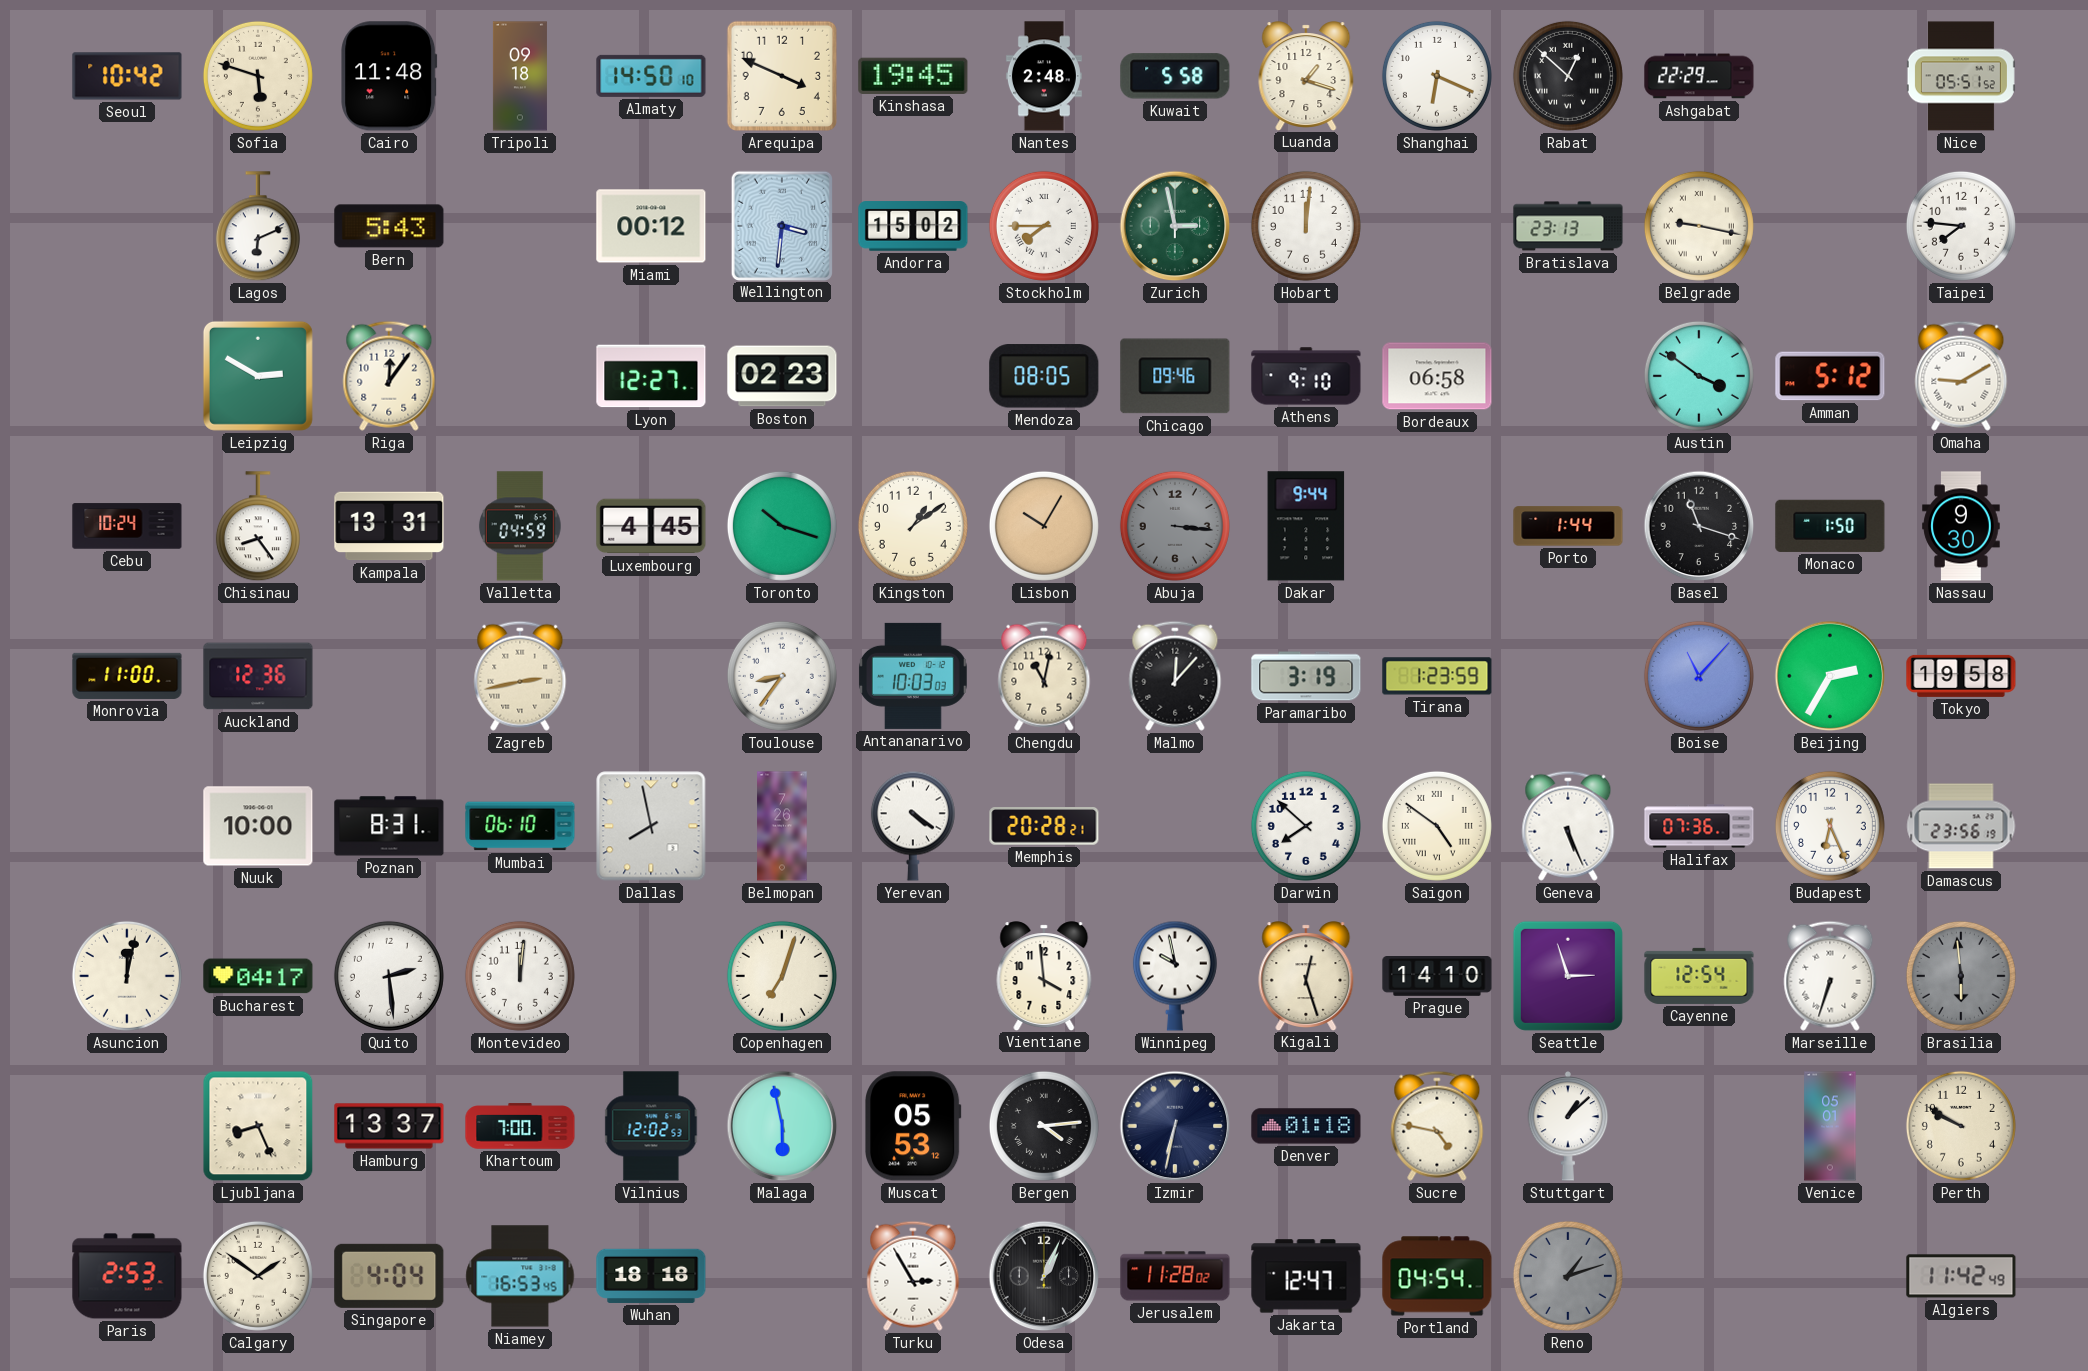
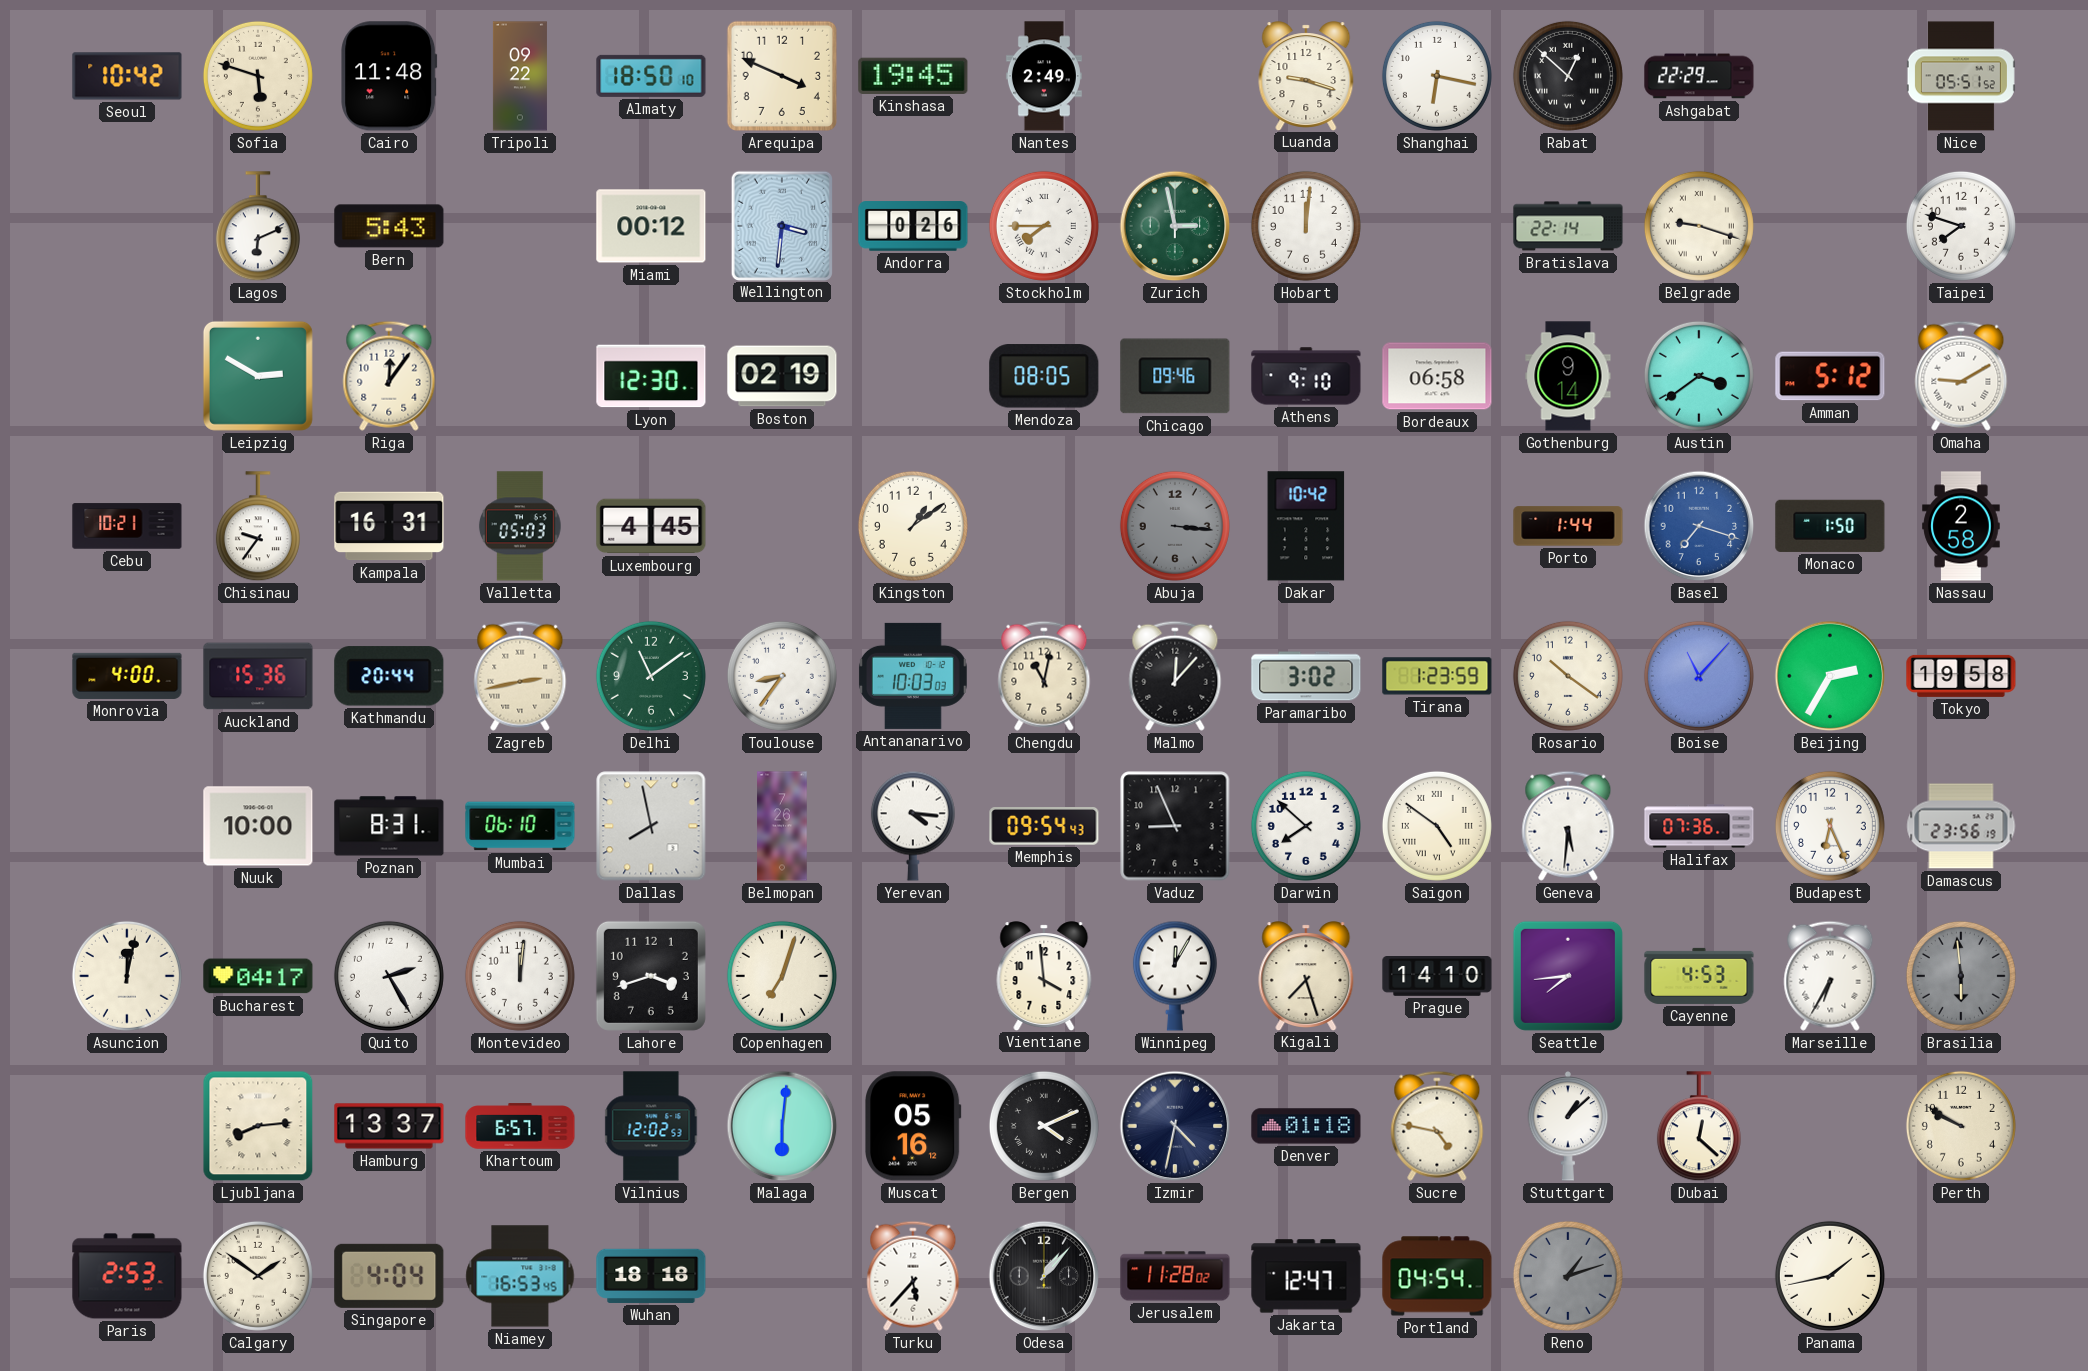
Tripoli: 09:18 -> 09:22
Almaty: 14:50 -> 18:50
Nantes: 2:48 -> 2:49
Kuwait: 5:58 -> none
Luanda: 1:18 -> 9:18
Shanghai: 6:19 -> 6:17
Andorra: 15:02 -> 0:26
Bratislava: 23:13 -> 22:14
Belgrade: 9:17 -> 9:18
Taipei: 7:46 -> 7:48
Lyon: 12:27 -> 12:30
Boston: 02:23 -> 02:19
Gothenburg: none -> 9:14
Austin: 3:51 -> 3:39
Cebu: 10:24 -> 10:21
Chisinau: 8:24 -> 9:36
Kampala: 13:31 -> 16:31
Valletta: 04:59 -> 05:03
Toronto: 10:18 -> none
Lisbon: 10:05 -> none
Dakar: 9:44 -> 10:42
Basel: 11:18 -> 7:18
Basel dial: black -> blue
Nassau: 9:30 -> 2:58
Monrovia: 11:00 -> 4:00
Auckland: 12:36 -> 15:36
Kathmandu: none -> 20:44
Delhi: none -> 11:09
Paramaribo: 3:19 -> 3:02
Rosario: none -> 10:21
Yerevan: 4:21 -> 4:16
Memphis: 20:28 -> 09:54
Vaduz: none -> 8:56
Geneva: 5:26 -> 5:31
Quito: 2:29 -> 2:25
Lahore: none -> 3:42
Winnipeg: 9:58 -> 12:05
Kigali: 12:27 -> 7:27
Seattle: 2:57 -> 7:44
Cayenne: 12:54 -> 4:53
Marseille: 6:33 -> 6:35
Ljubljana: 8:26 -> 8:14
Khartoum: 7:00 -> 6:57
Malaga: 5:58 -> 6:01
Muscat: 05:53 -> 05:16
Bergen: 4:14 -> 4:11
Izmir: 6:32 -> 4:32
Dubai: none -> 12:22
Venice: 05:01 -> none
Turku: 2:55 -> 5:37
Odesa: 1:04 -> 1:07
Panama: none -> 1:43
Algiers: 11:42 -> none
